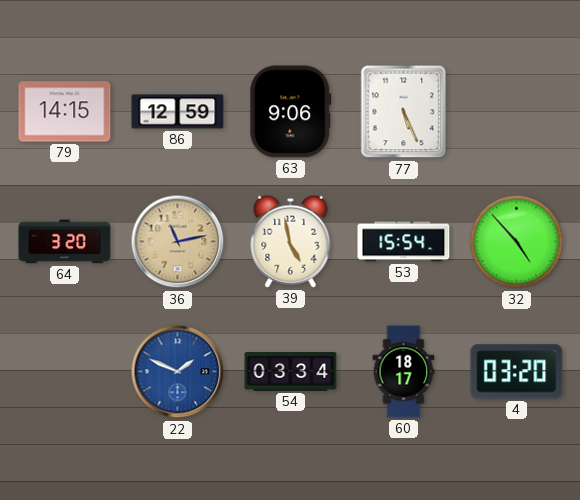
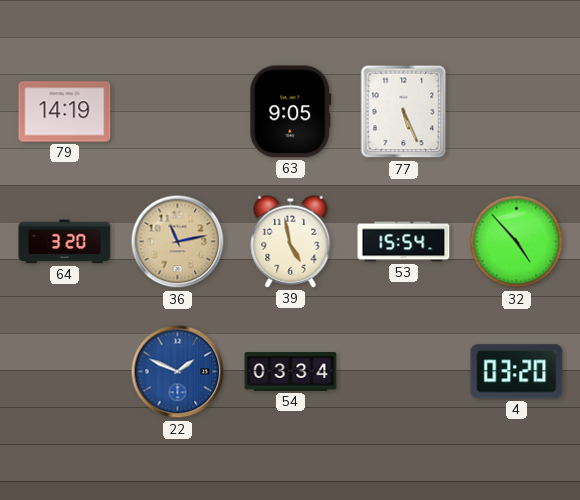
79: 14:15 -> 14:19
86: 12:59 -> none
63: 9:06 -> 9:05
60: 18:17 -> none
